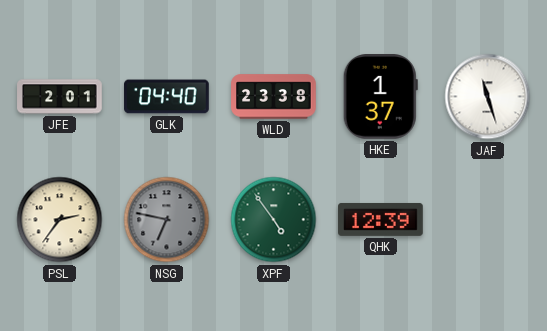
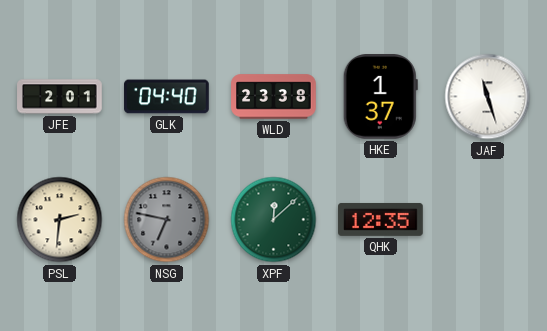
PSL: 2:36 -> 2:31
XPF: 4:54 -> 12:08
QHK: 12:39 -> 12:35
